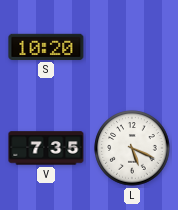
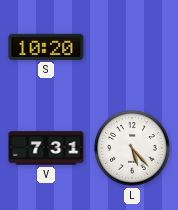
V: 7:35 -> 7:31
L: 5:19 -> 5:23
